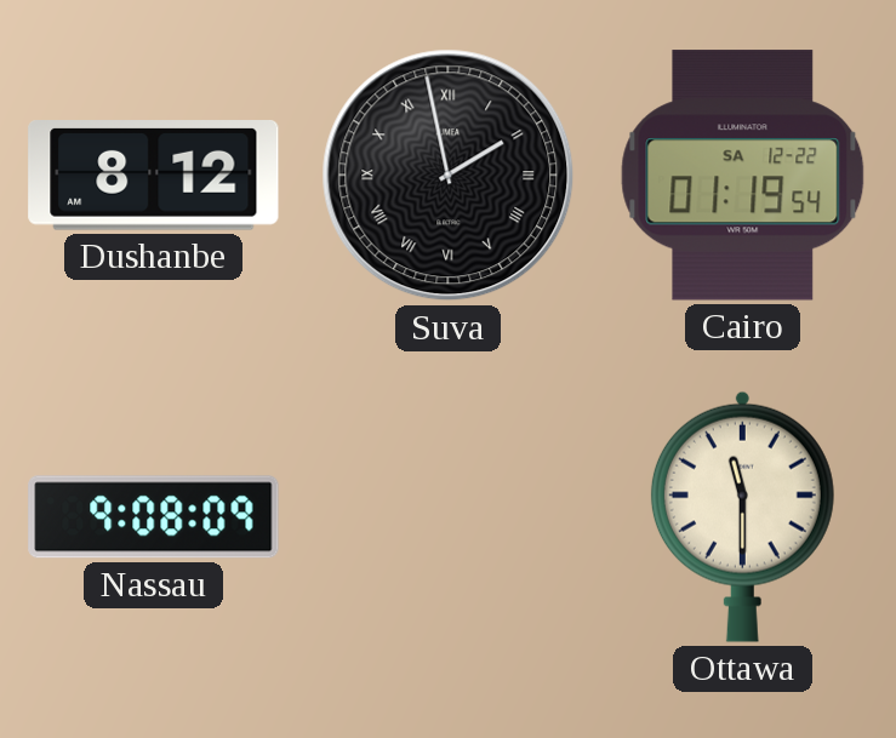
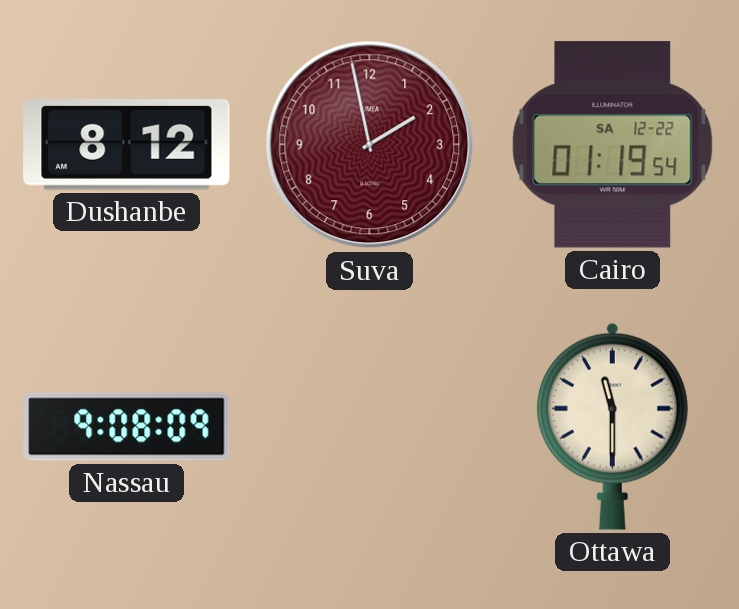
Suva dial: black -> burgundy
Suva numerals: Roman -> Arabic
